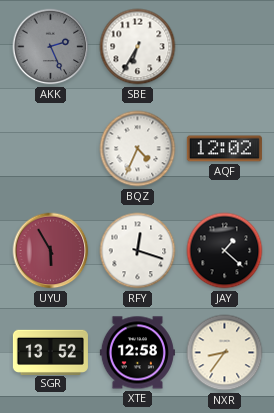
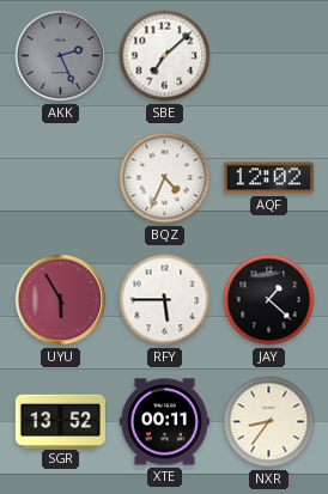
SBE: 6:35 -> 7:08
RFY: 12:18 -> 5:45
XTE: 12:58 -> 00:11
